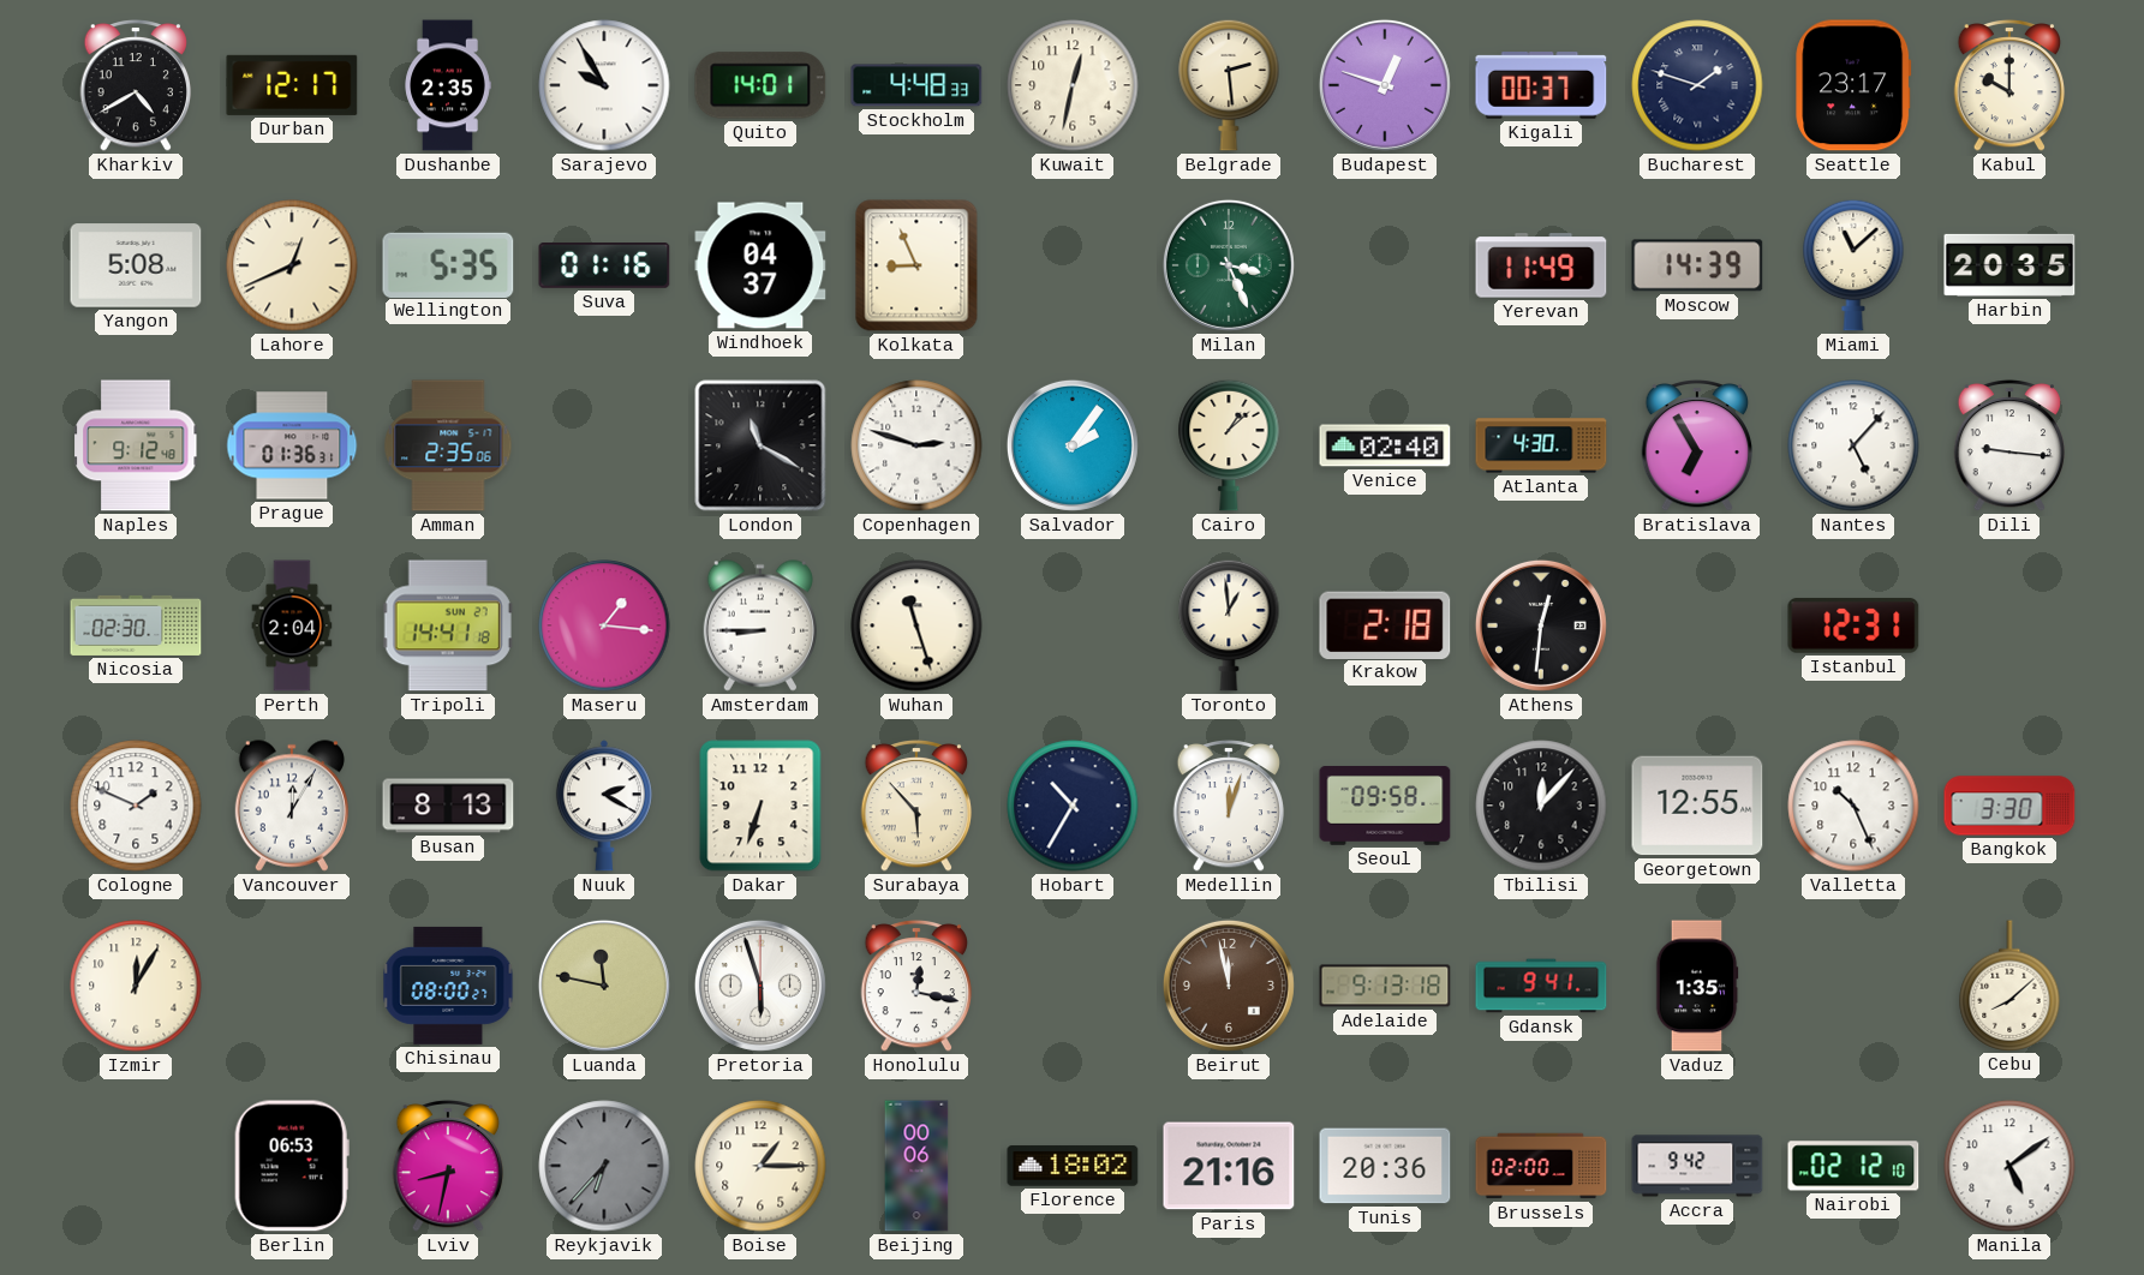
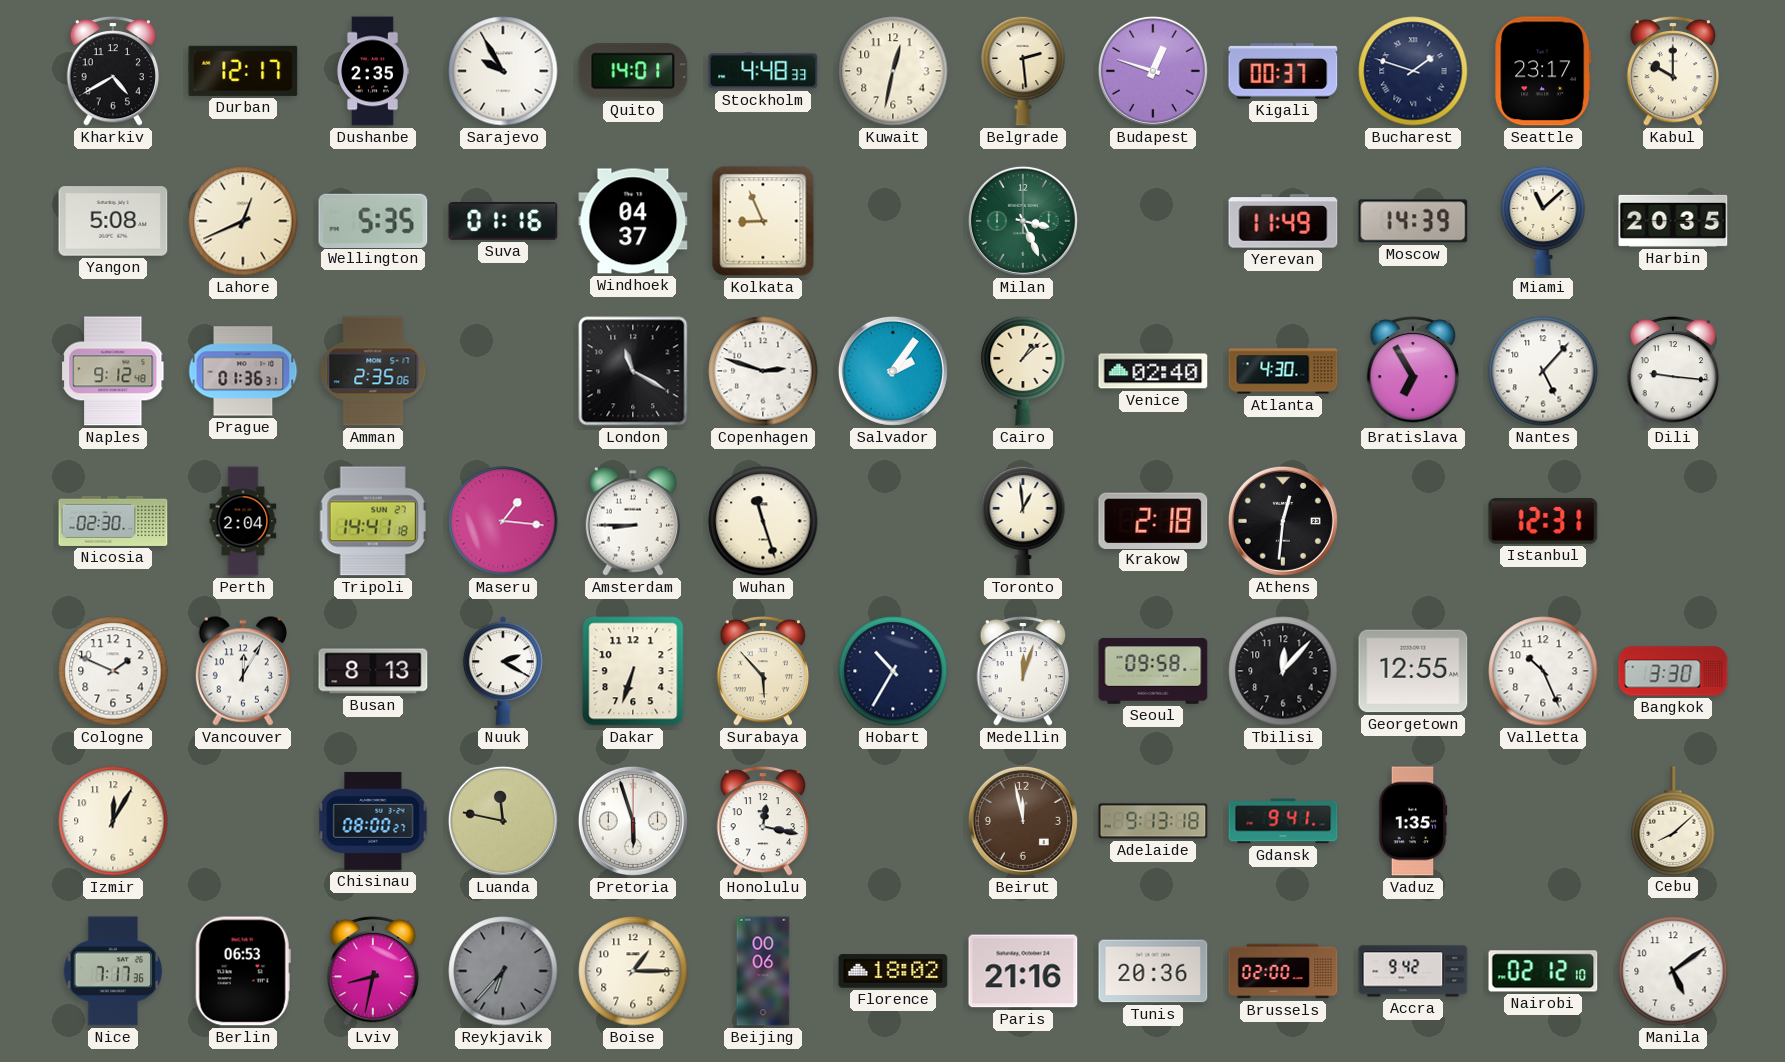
Nice: none -> 7:17
